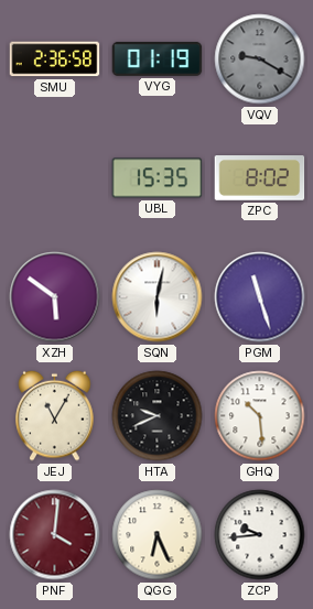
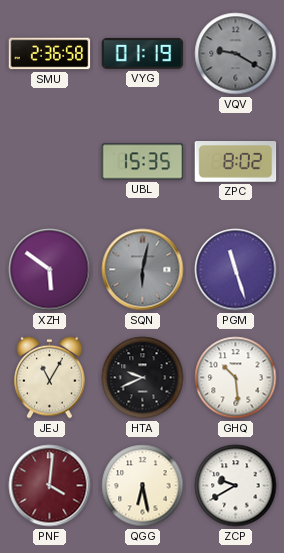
SQN dial: white -> grey
QGG: 6:26 -> 6:28
ZCP: 9:44 -> 9:40
